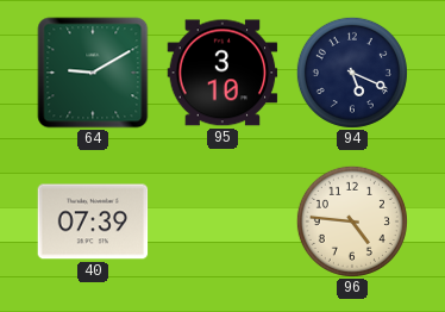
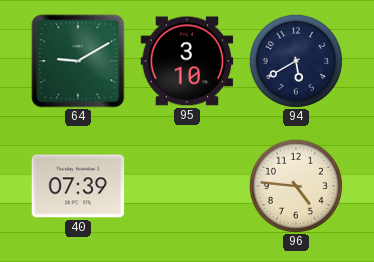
94: 5:19 -> 5:40
